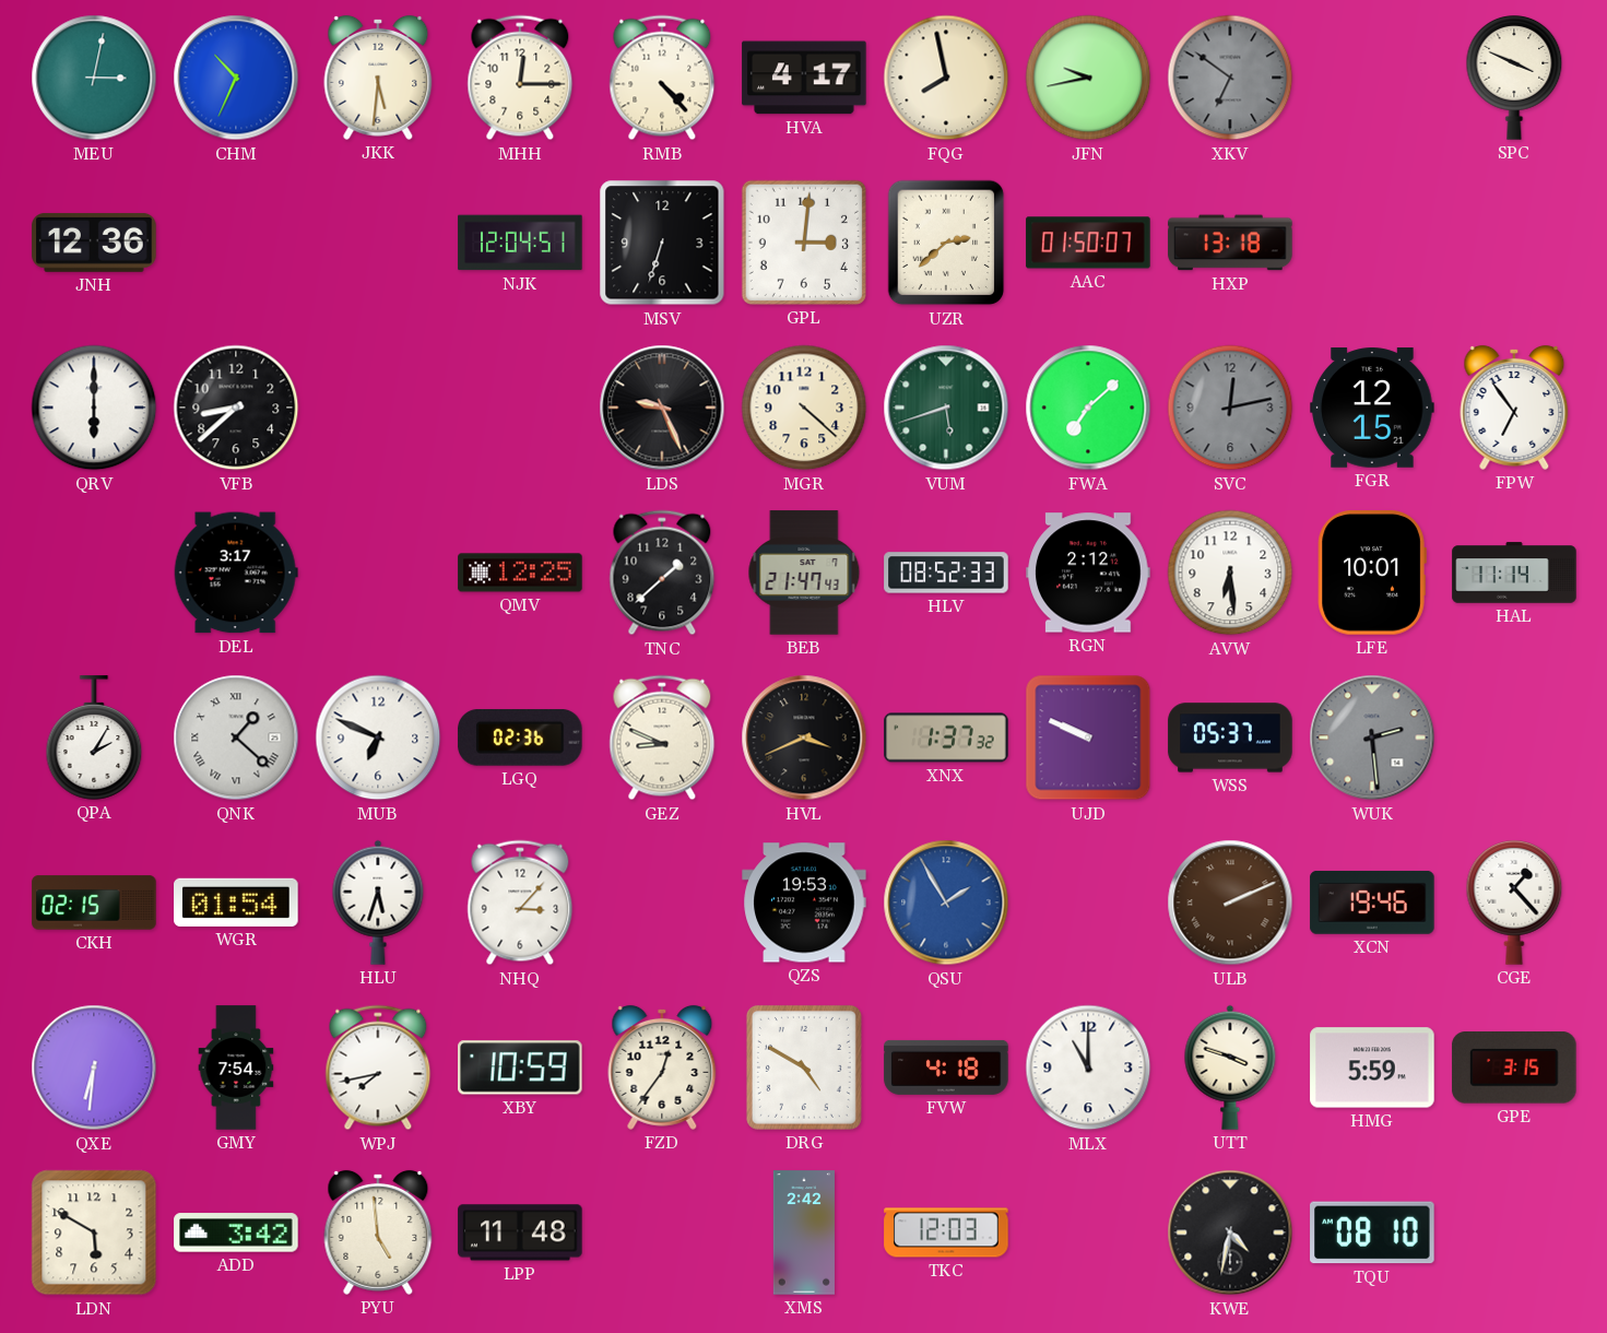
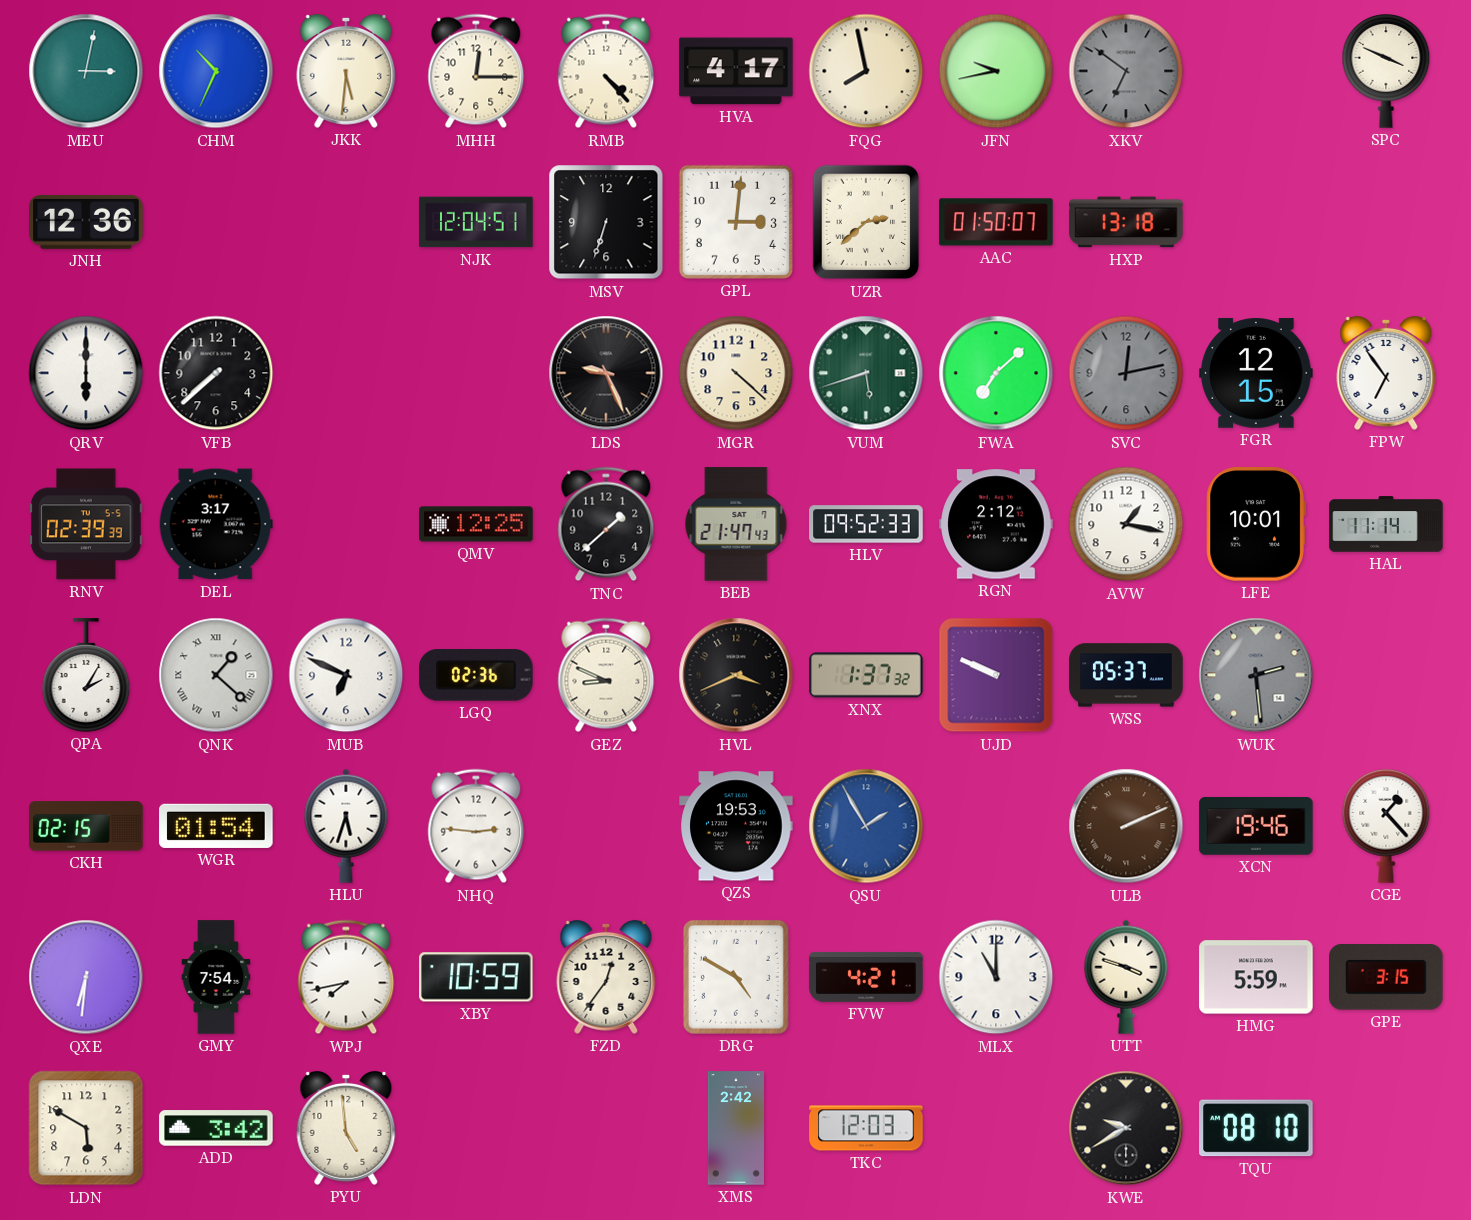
VFB: 8:38 -> 7:38
RNV: none -> 02:39
HLV: 08:52 -> 09:52
AVW: 6:29 -> 1:17
NHQ: 3:07 -> 2:46
FVW: 4:18 -> 4:21
LPP: 11:48 -> none
KWE: 4:32 -> 9:40
